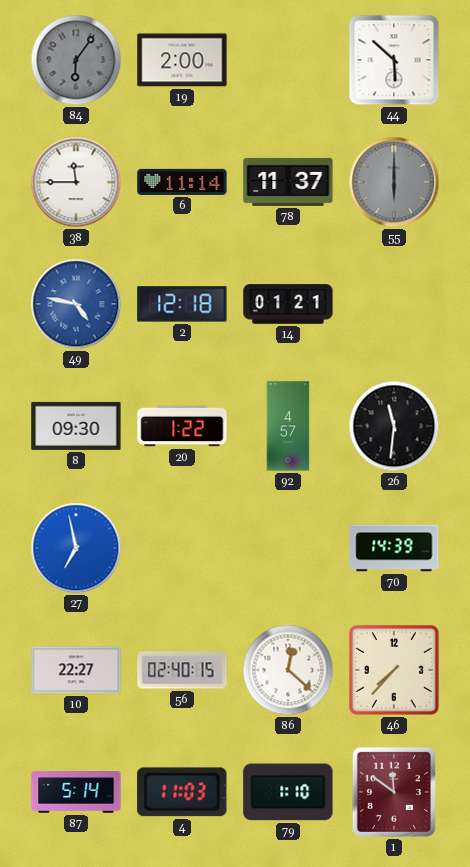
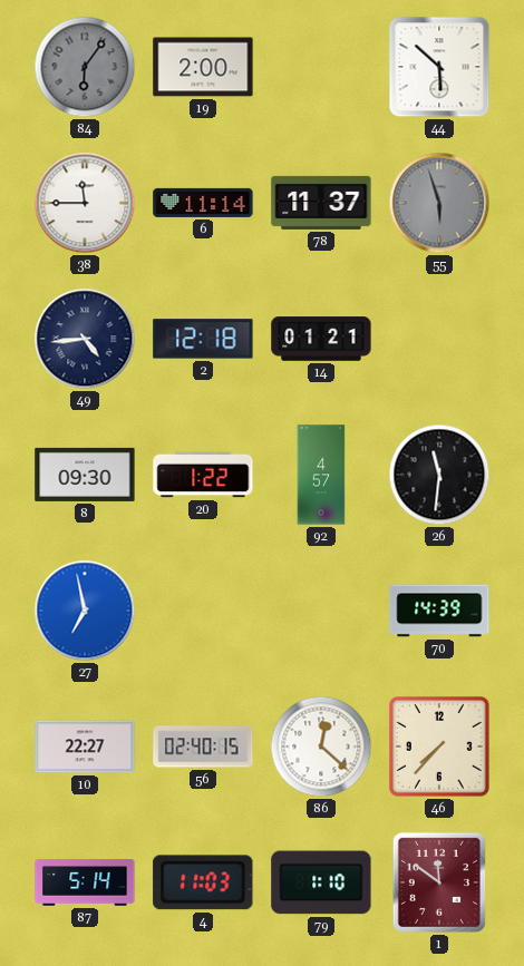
55: 6:00 -> 5:57
49: 4:47 -> 4:44
49 dial: blue -> navy
